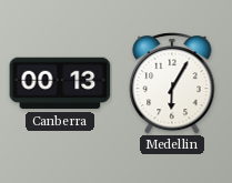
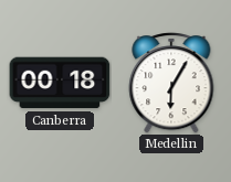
Canberra: 00:13 -> 00:18
